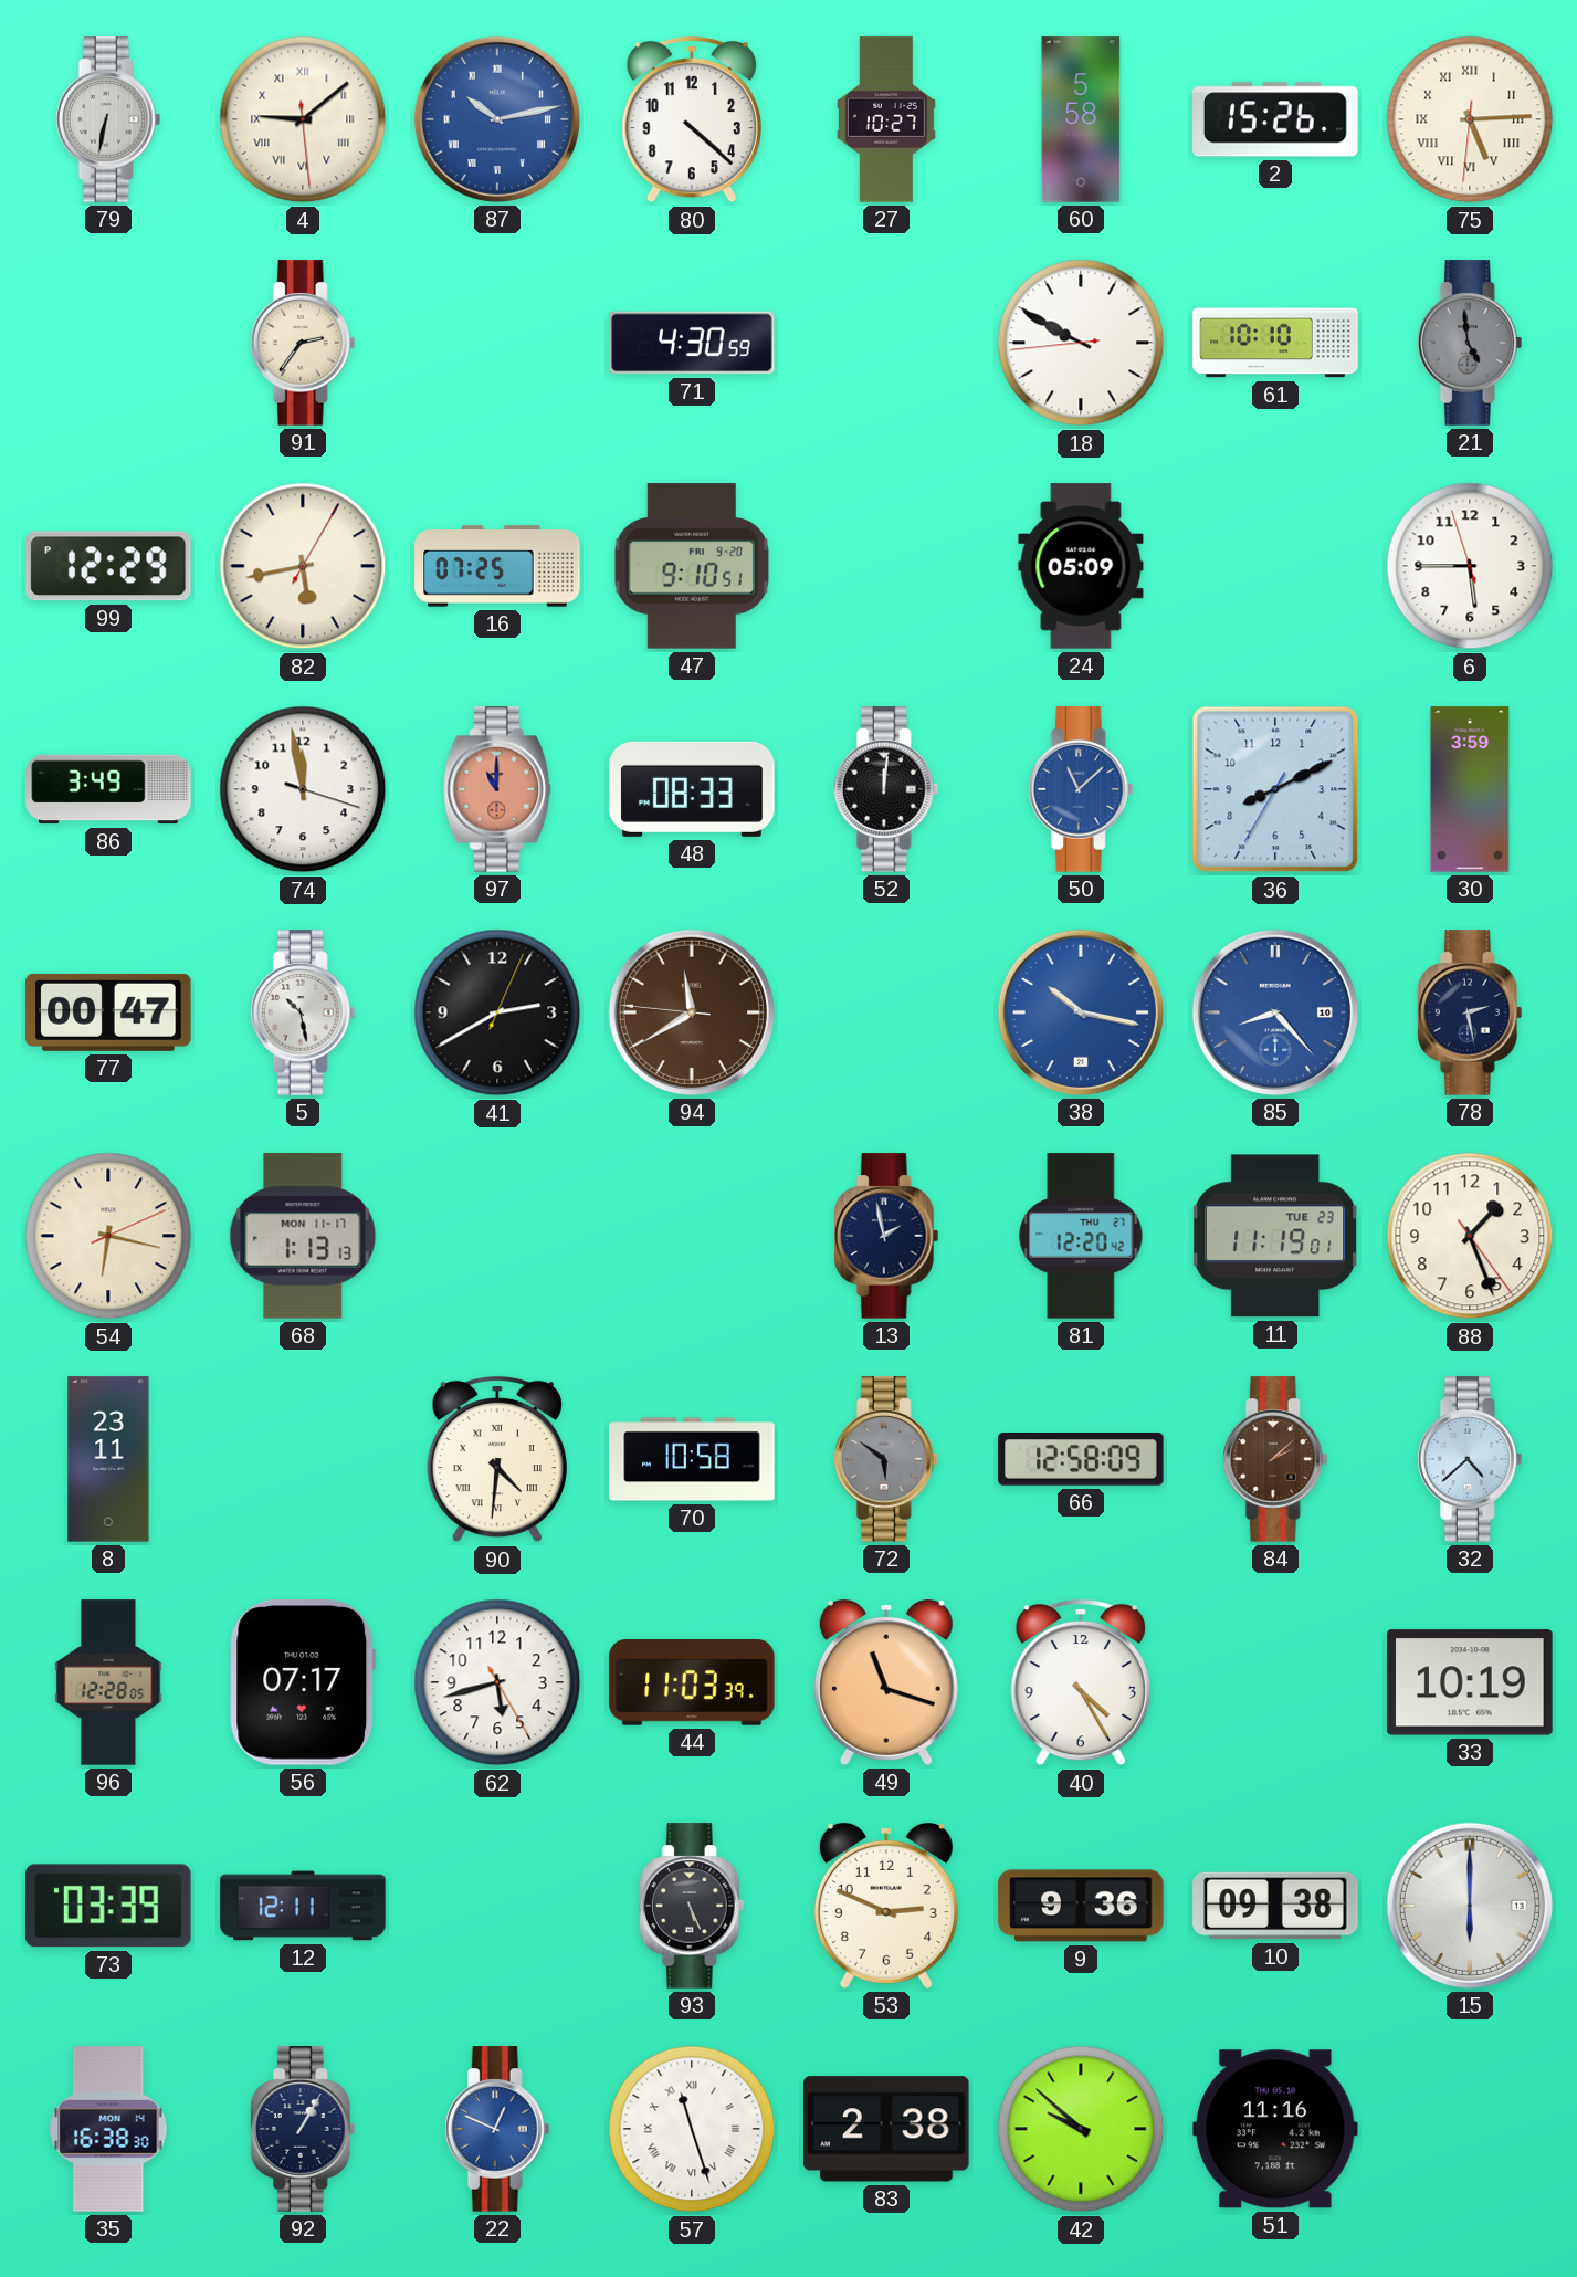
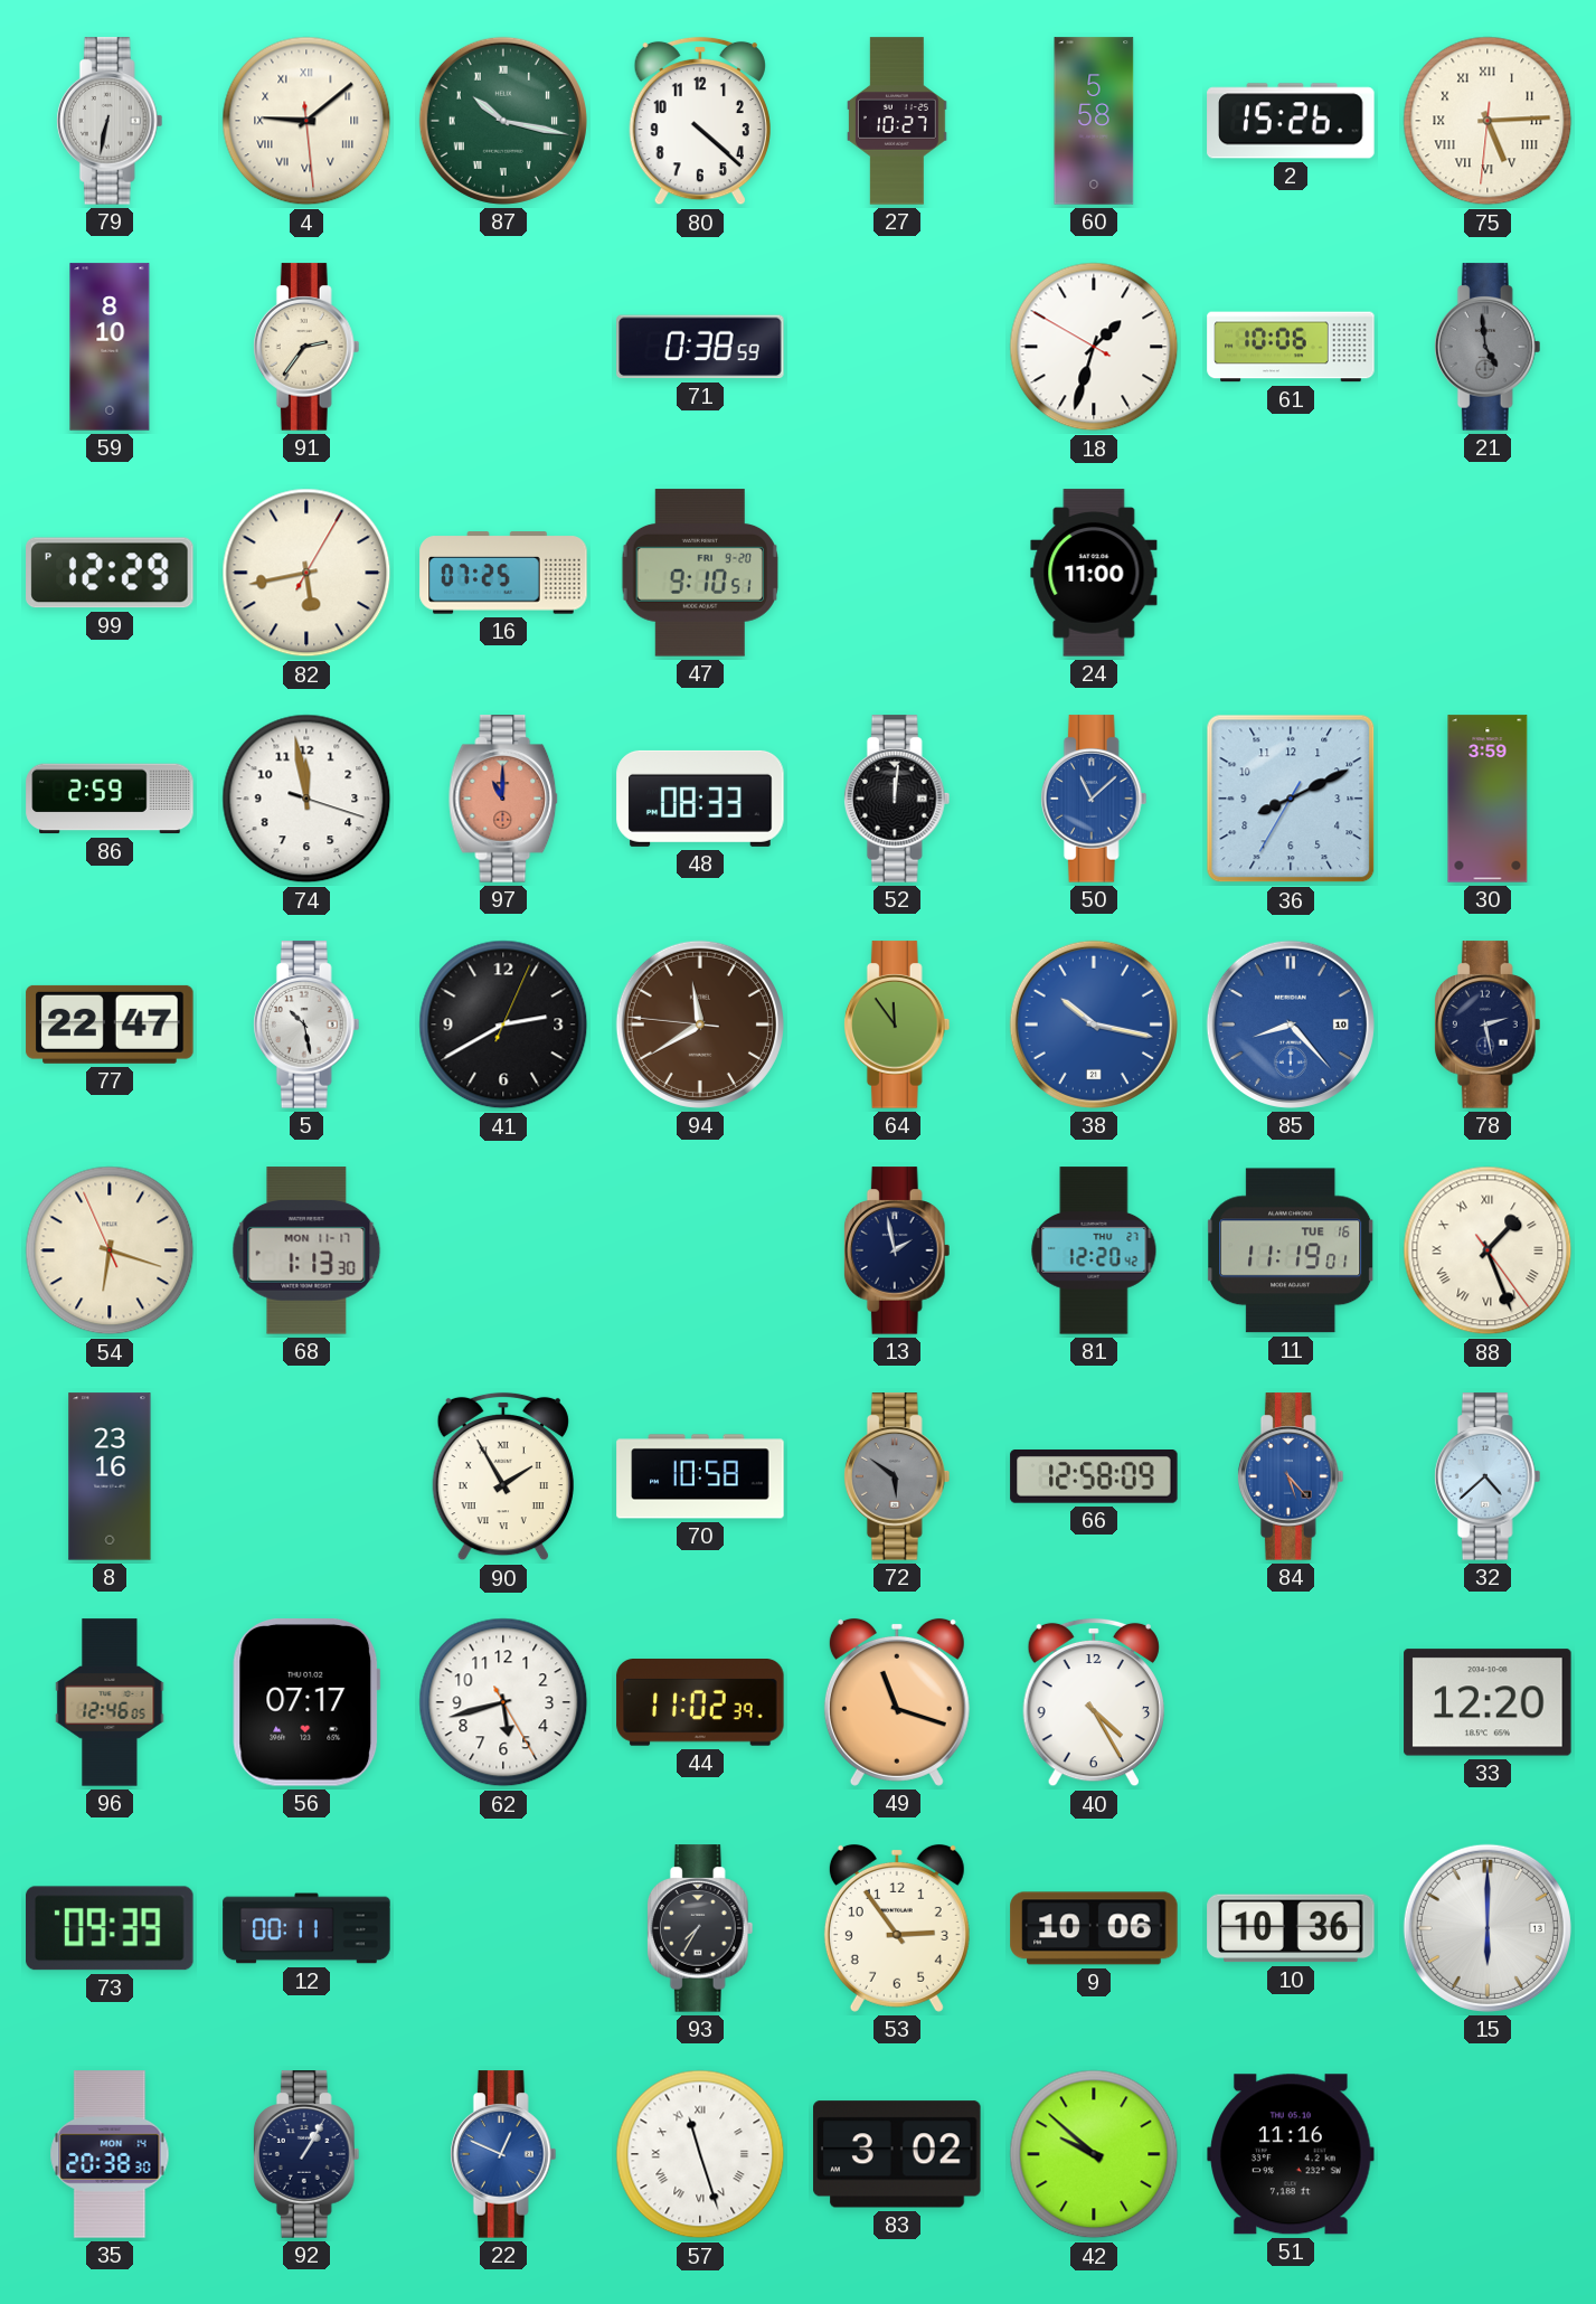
87: 10:13 -> 10:17
87 dial: blue -> green
59: none -> 8:10
71: 4:30 -> 0:38
18: 9:49 -> 1:32
61: 10:10 -> 10:06
24: 05:09 -> 11:00
6: 5:44 -> none
86: 3:49 -> 2:59
77: 00:47 -> 22:47
64: none -> 11:54
54: 6:17:11 -> 6:17:56
68: 1:13:13 -> 1:13:30
11 date: TUE 23 -> TUE 16
88 numerals: Arabic -> Roman
8: 23:11 -> 23:16
90: 4:31 -> 1:55
84: 2:08 -> 5:23
84 dial: brown -> blue
96: 12:28 -> 12:46
44: 11:03 -> 11:02
33: 10:19 -> 12:20
73: 03:39 -> 09:39
12: 12:11 -> 00:11
93: 5:26 -> 7:35
53: 2:49 -> 2:54
9: 9:36 -> 10:06
10: 09:38 -> 10:36
35: 16:38 -> 20:38
83: 2:38 -> 3:02
